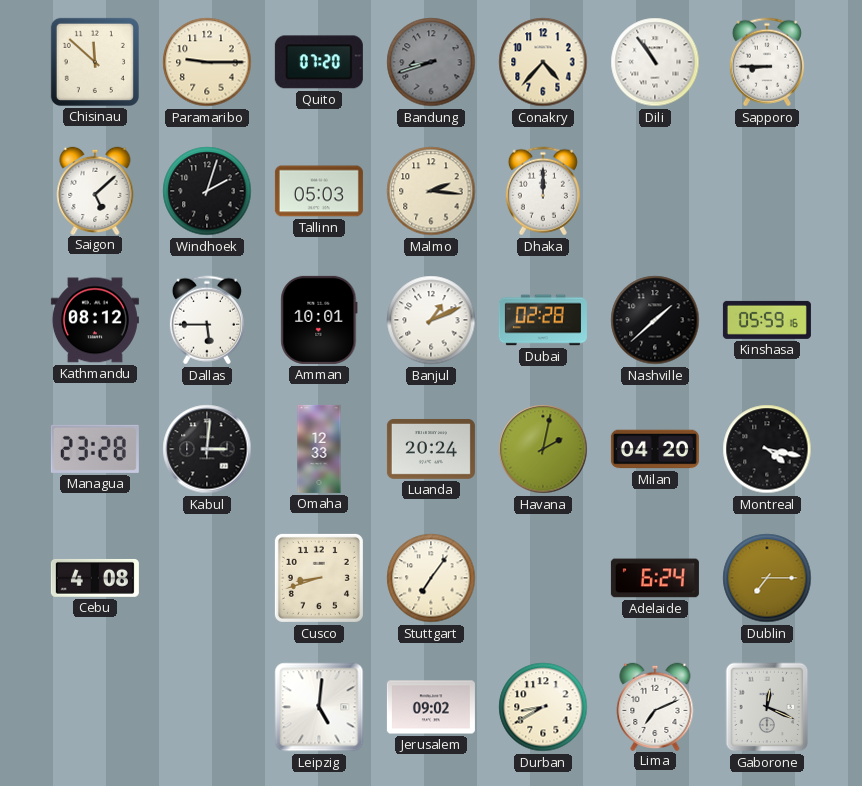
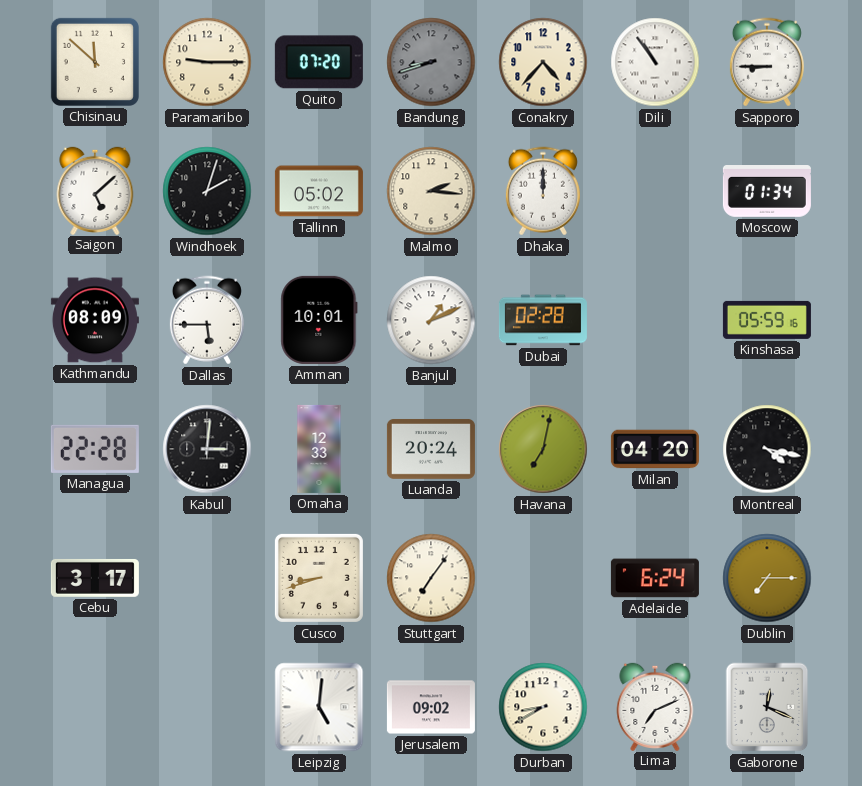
Tallinn: 05:03 -> 05:02
Moscow: none -> 01:34
Kathmandu: 08:12 -> 08:09
Nashville: 1:38 -> none
Managua: 23:28 -> 22:28
Havana: 2:02 -> 7:02
Cebu: 4:08 -> 3:17
